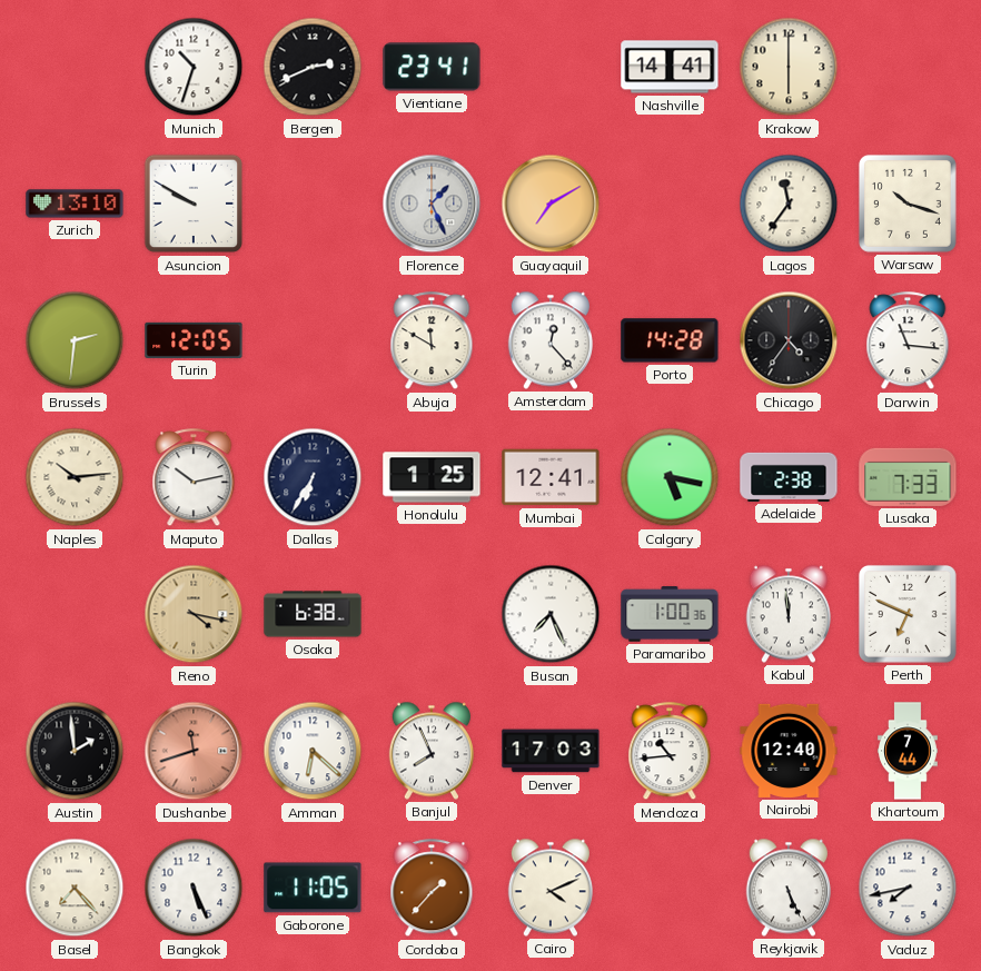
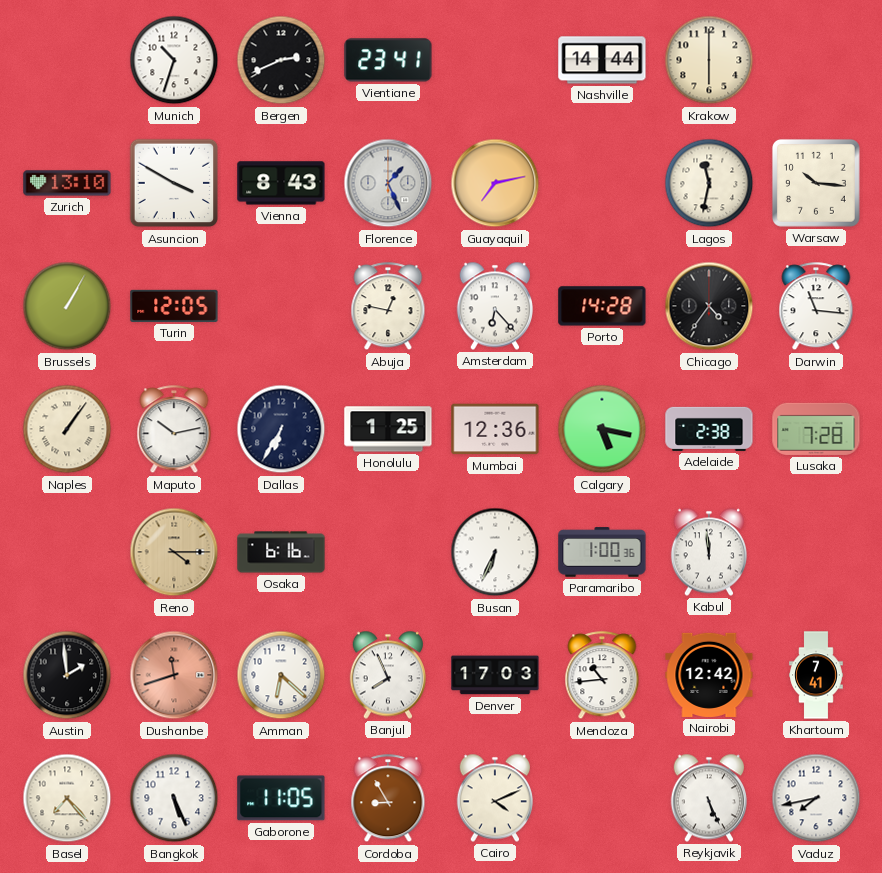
Nashville: 14:41 -> 14:44
Asuncion: 9:50 -> 3:50
Vienna: none -> 8:43
Guayaquil: 7:10 -> 7:13
Lagos: 11:36 -> 11:32
Warsaw: 10:18 -> 10:16
Brussels: 2:31 -> 1:05
Abuja: 11:50 -> 12:47
Amsterdam: 12:23 -> 6:23
Naples: 10:14 -> 1:06
Mumbai: 12:41 -> 12:36
Lusaka: 7:33 -> 7:28
Reno: 4:17 -> 4:15
Osaka: 6:38 -> 6:16
Busan: 7:26 -> 6:34
Perth: 6:49 -> none
Nairobi: 12:40 -> 12:42
Khartoum: 7:44 -> 7:41
Cordoba: 1:37 -> 8:55
